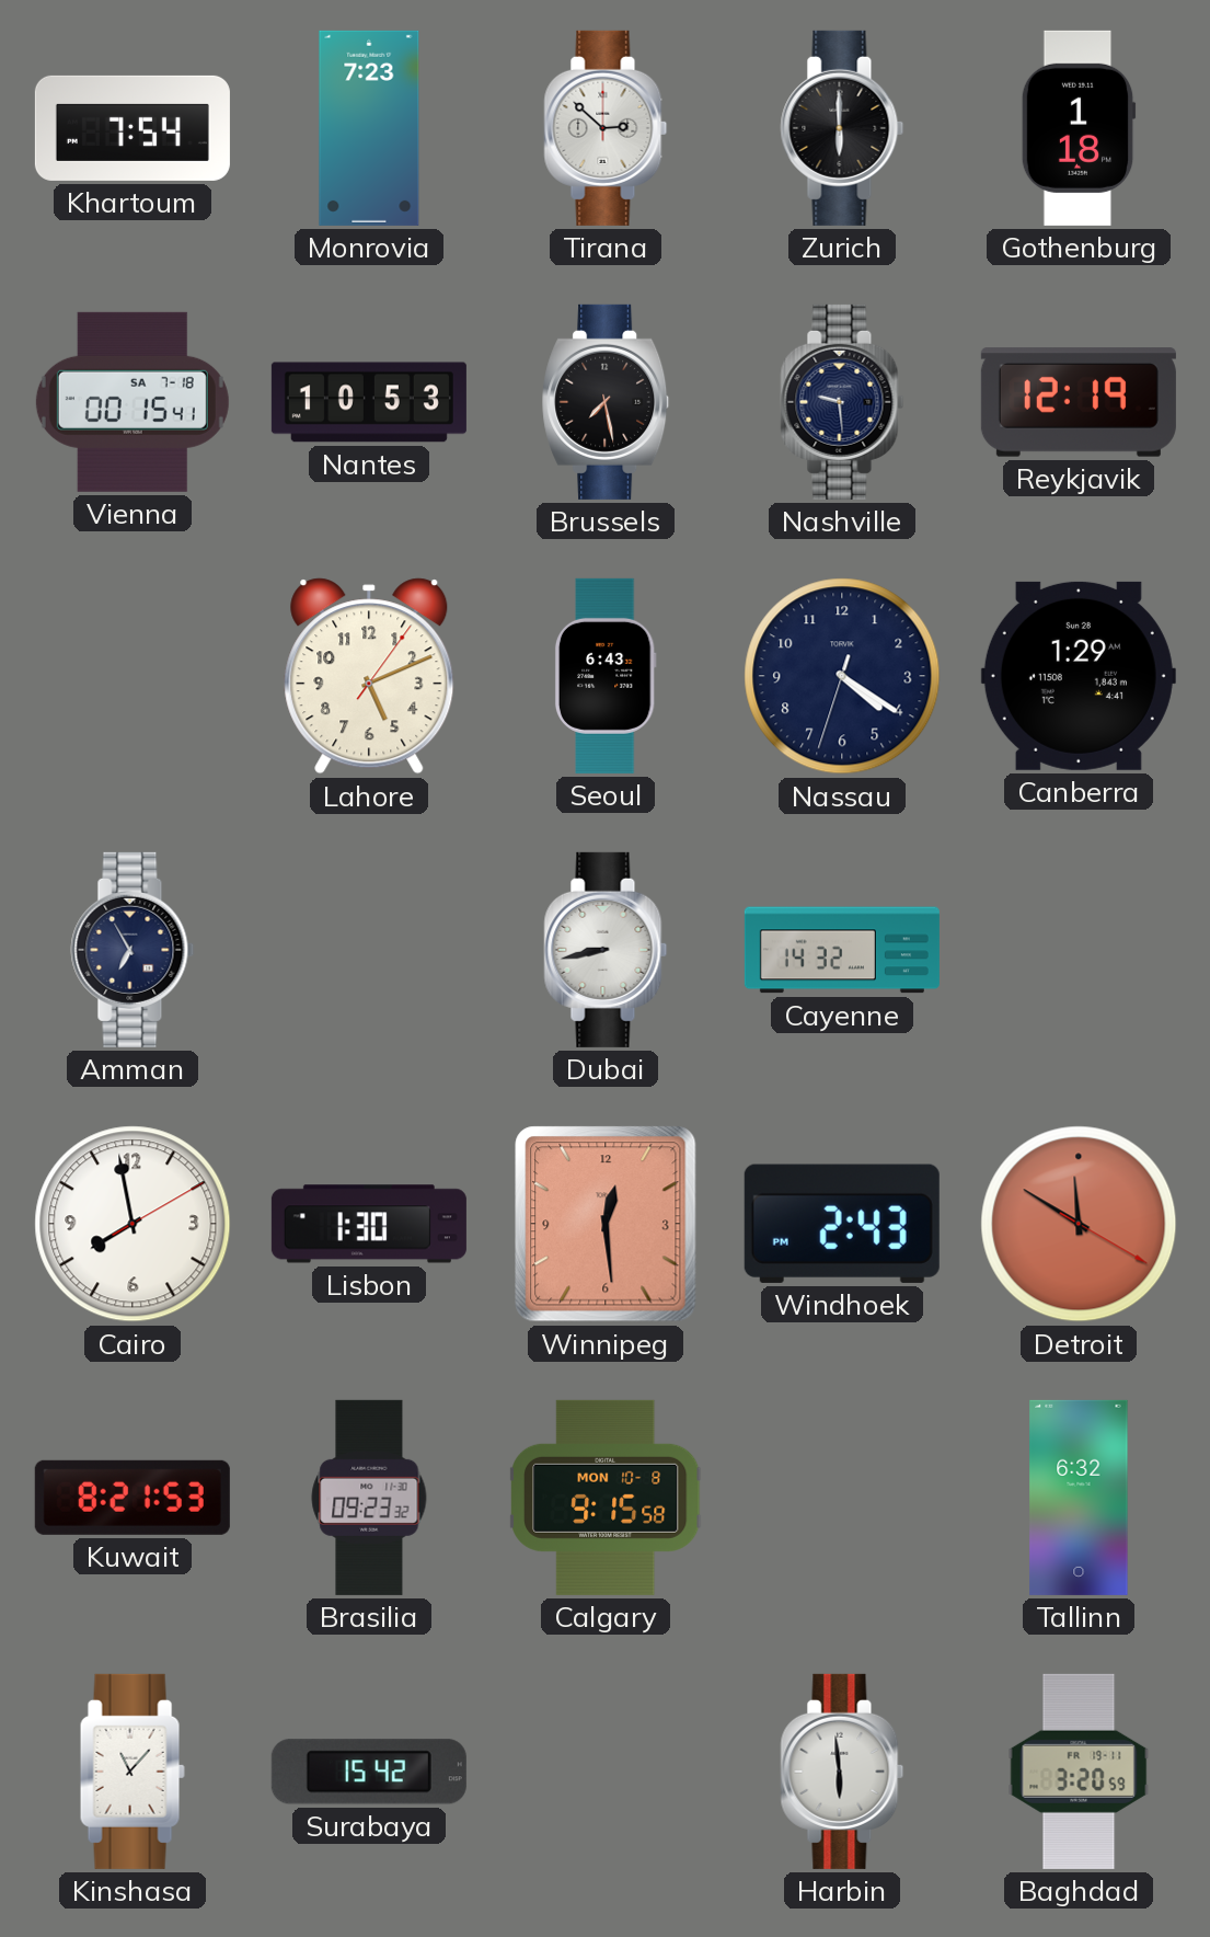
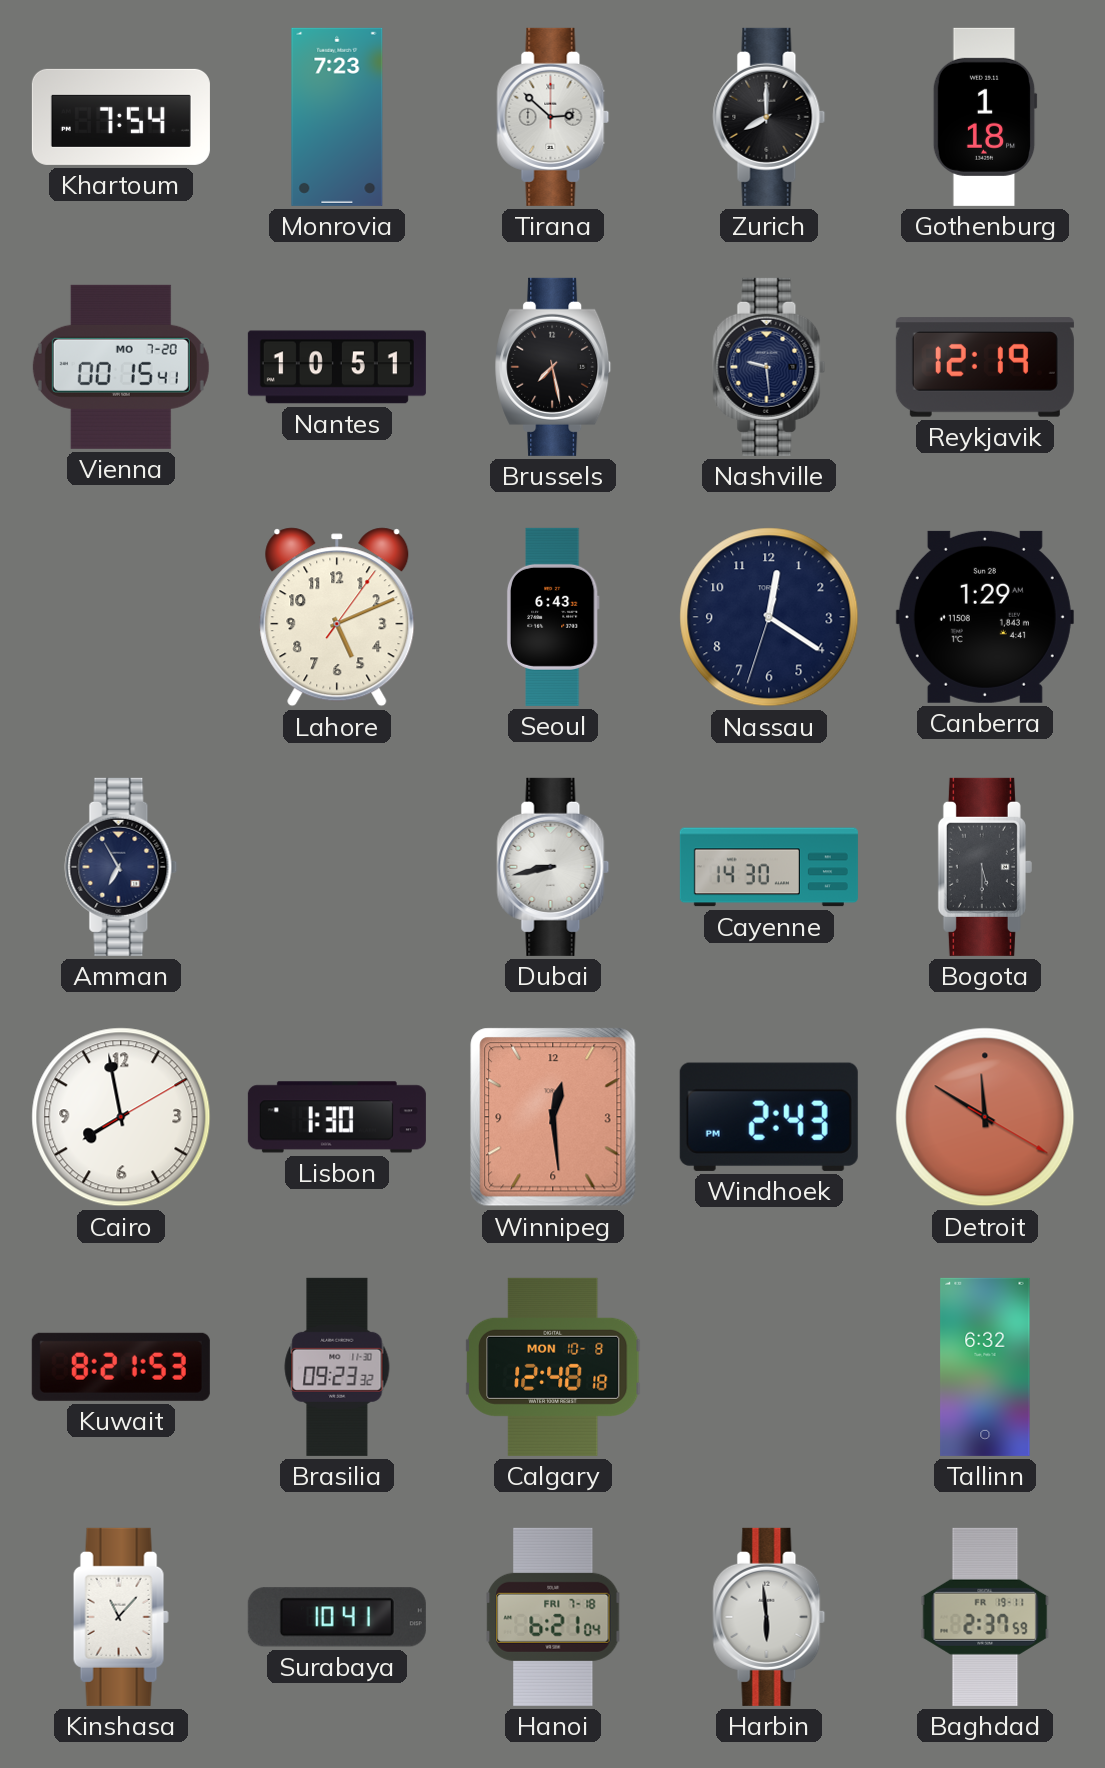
Zurich: 6:00 -> 8:00
Vienna date: SA 7-18 -> MO 7-20
Nantes: 10:53 -> 10:51
Nassau: 4:20 -> 12:20
Cayenne: 14:32 -> 14:30
Bogota: none -> 5:30
Calgary: 9:15 -> 12:48
Surabaya: 15:42 -> 10:41
Hanoi: none -> 6:21
Baghdad: 3:20 -> 2:37
